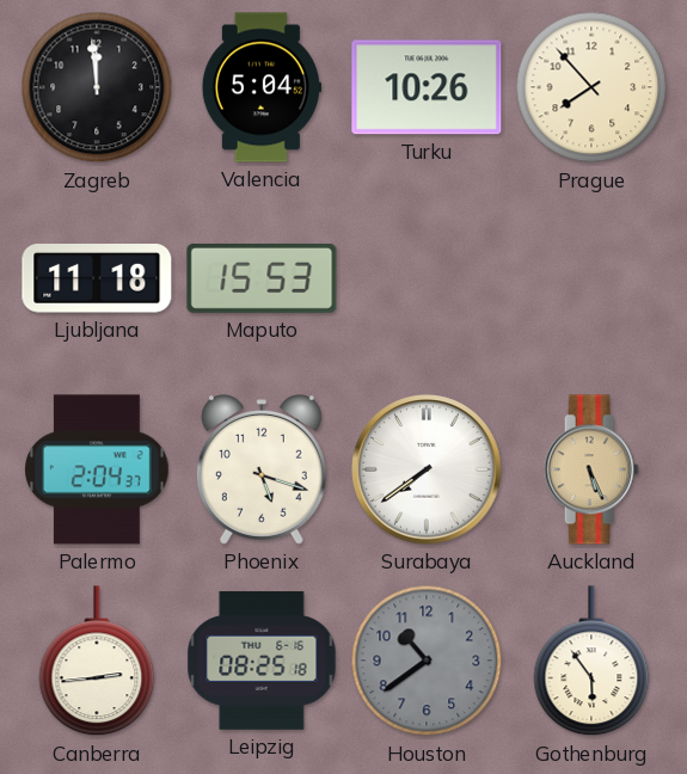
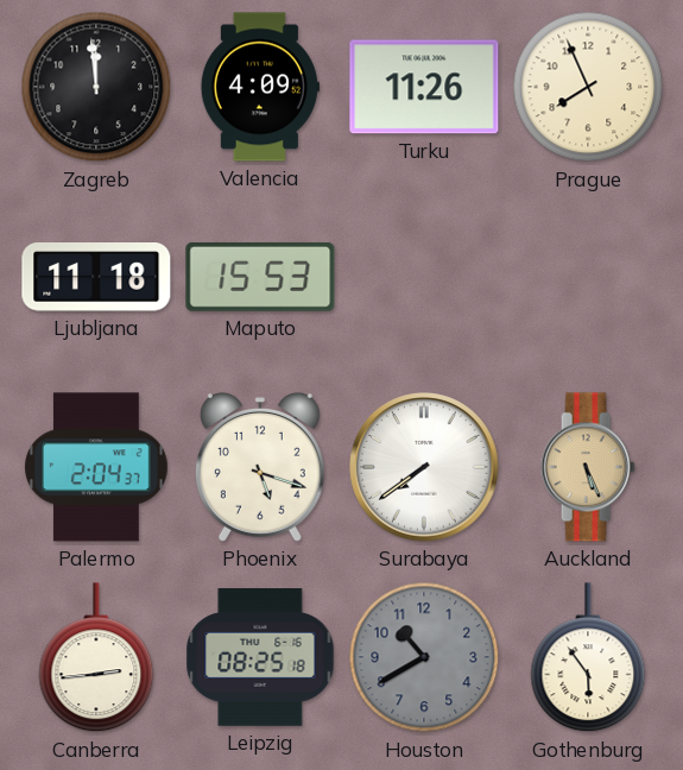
Valencia: 5:04 -> 4:09
Turku: 10:26 -> 11:26
Prague: 7:53 -> 7:56
Houston: 10:39 -> 10:40
